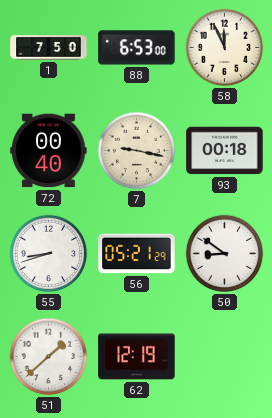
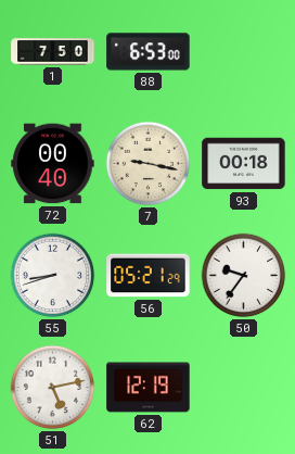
58: 11:56 -> none
50: 8:51 -> 9:36
51: 1:38 -> 5:13
